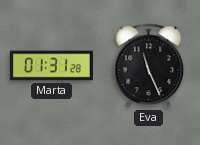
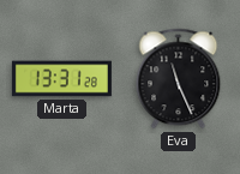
Marta: 01:31 -> 13:31
